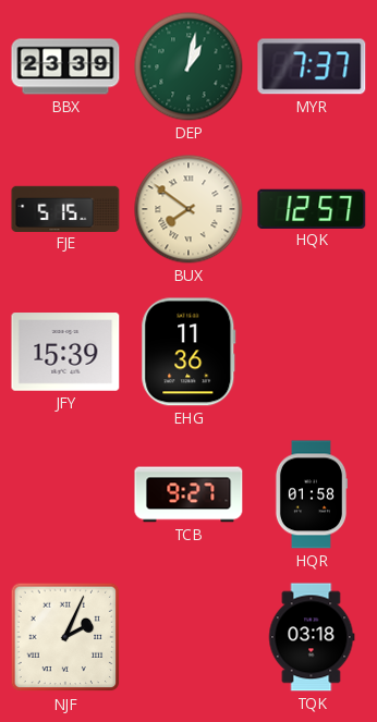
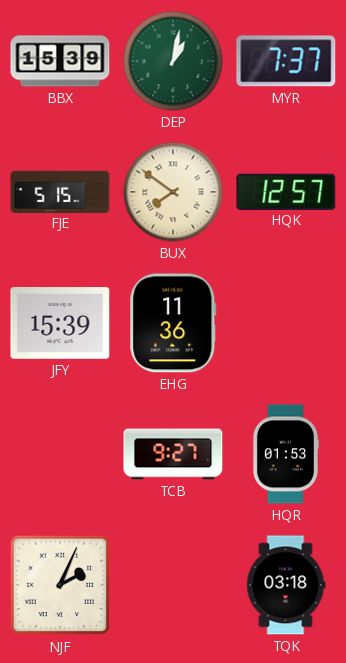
BBX: 23:39 -> 15:39
HQR: 01:58 -> 01:53
